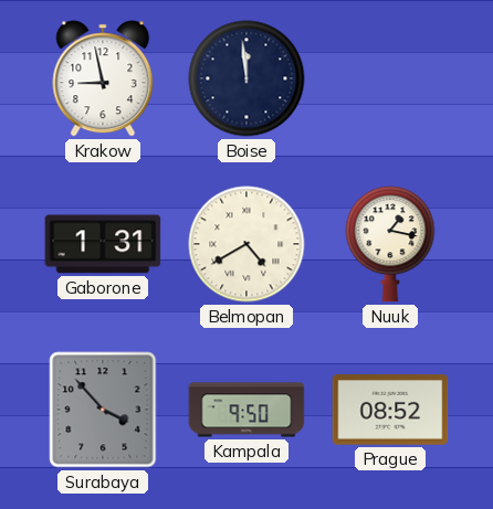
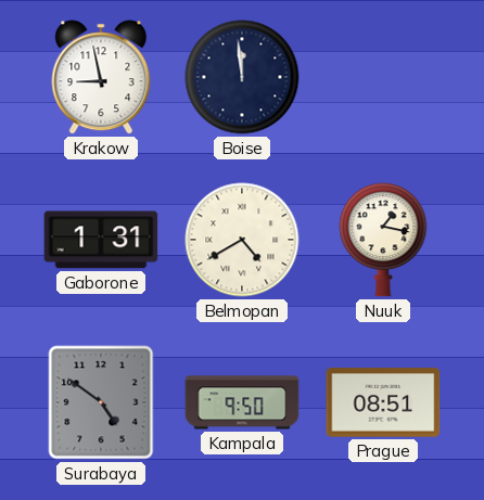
Surabaya: 3:53 -> 4:51
Prague: 08:52 -> 08:51
